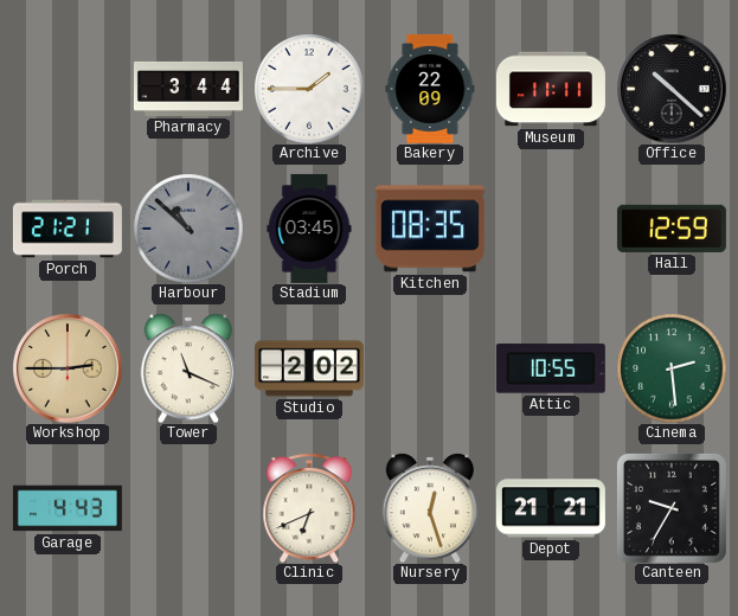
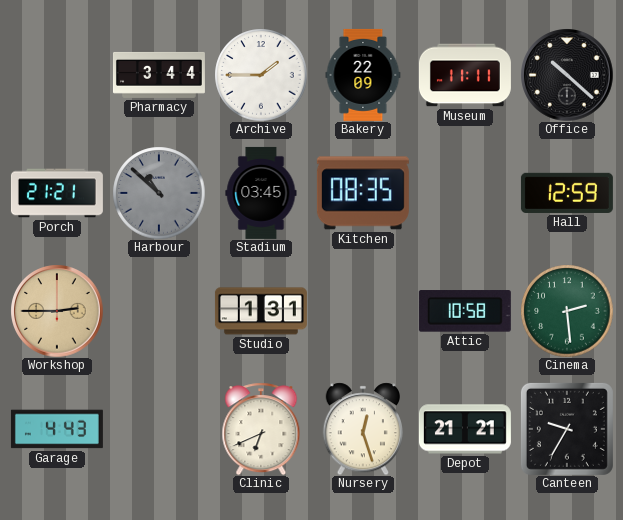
Tower: 11:19 -> none
Studio: 2:02 -> 1:31
Attic: 10:55 -> 10:58
